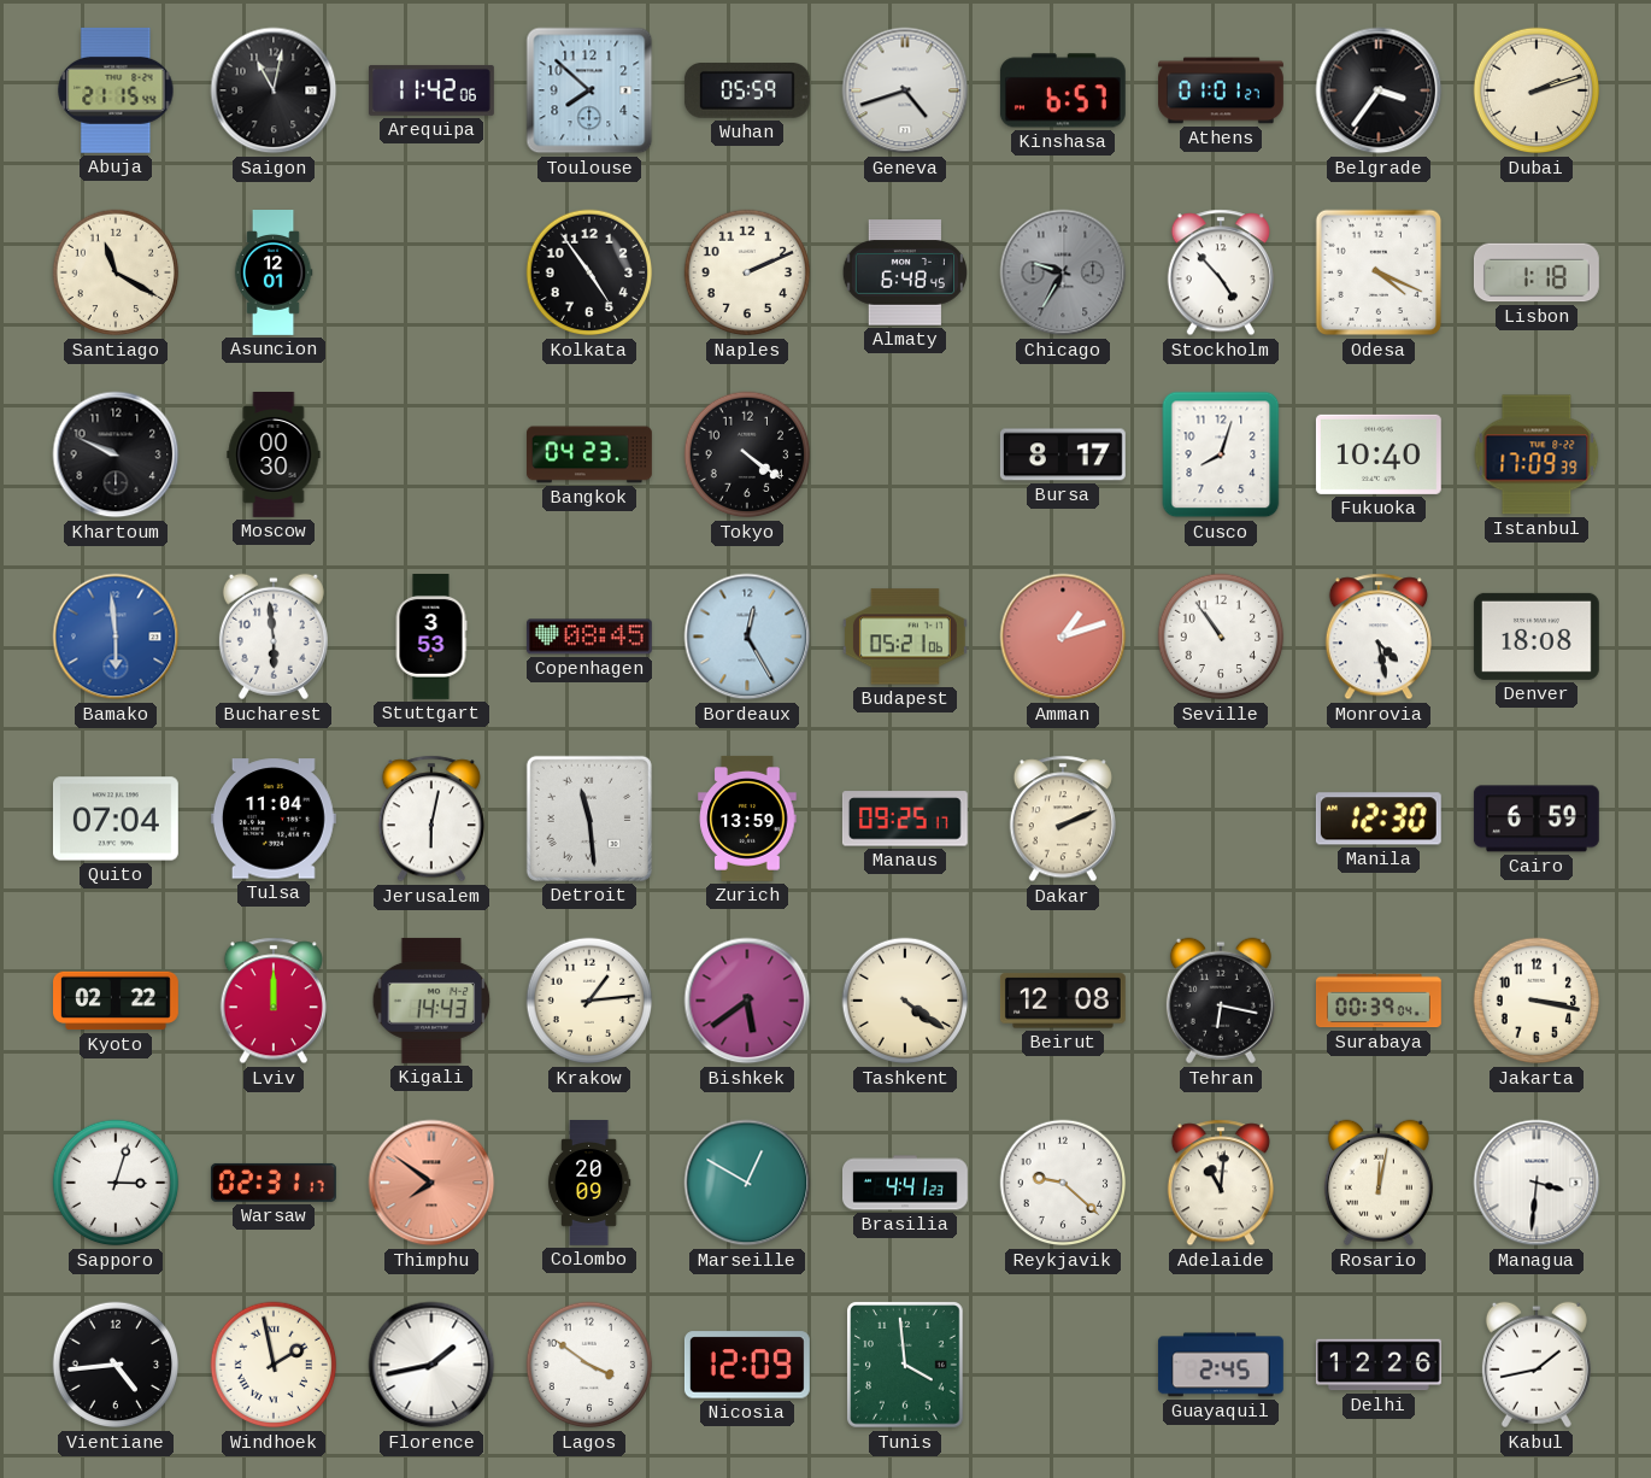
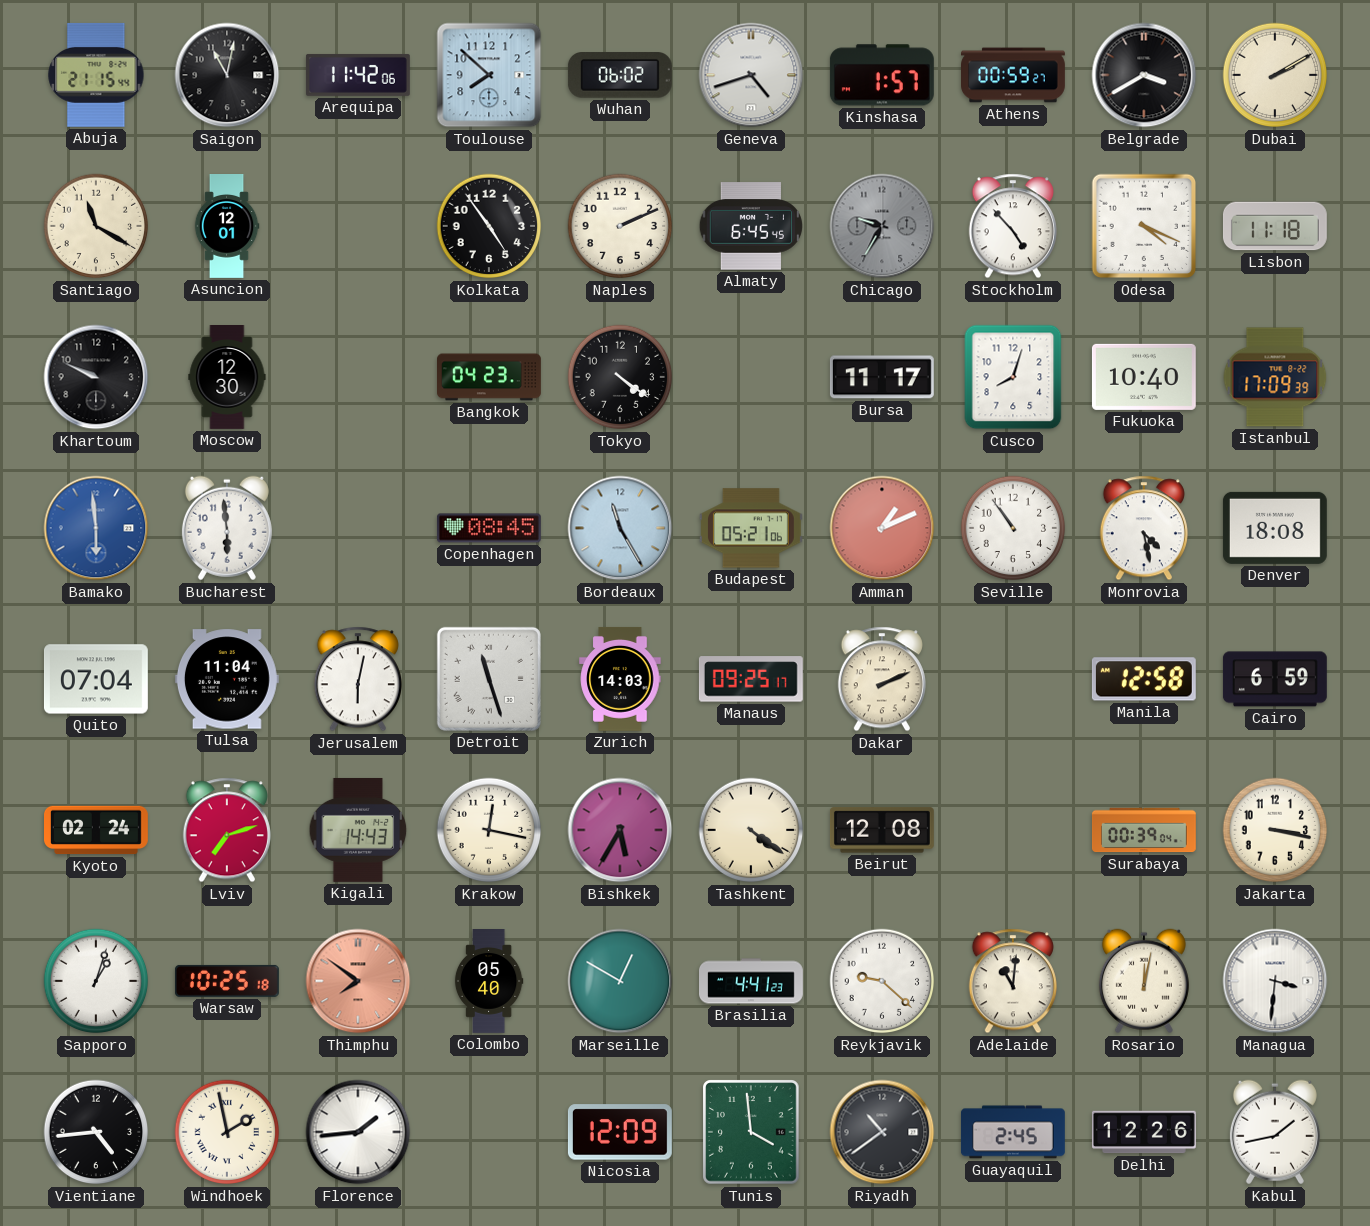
Wuhan: 05:59 -> 06:02
Kinshasa: 6:57 -> 1:57
Athens: 01:01 -> 00:59
Belgrade: 3:36 -> 3:40
Dubai: 2:12 -> 2:10
Almaty: 6:48 -> 6:45
Lisbon: 1:18 -> 11:18
Moscow: 00:30 -> 12:30
Bursa: 8:17 -> 11:17
Stuttgart: 3:53 -> none
Bordeaux: 12:25 -> 11:25
Amman: 1:12 -> 1:11
Detroit: 11:29 -> 11:27
Zurich: 13:59 -> 14:03
Manila: 12:30 -> 12:58
Kyoto: 02:22 -> 02:24
Lviv: 12:00 -> 7:12
Krakow: 1:14 -> 12:17
Bishkek: 5:39 -> 5:35
Tehran: 6:17 -> none
Sapporo: 3:03 -> 1:03
Warsaw: 02:31 -> 10:25
Colombo: 20:09 -> 05:40
Florence: 1:43 -> 1:44
Lagos: 3:51 -> none
Riyadh: none -> 10:39
